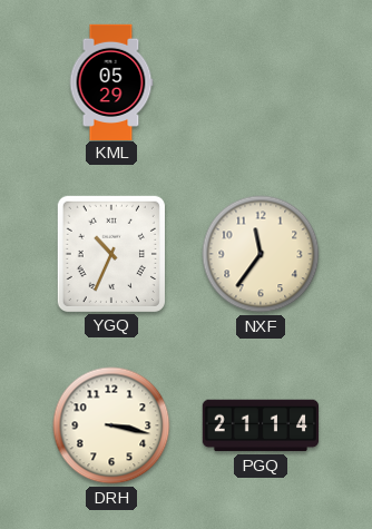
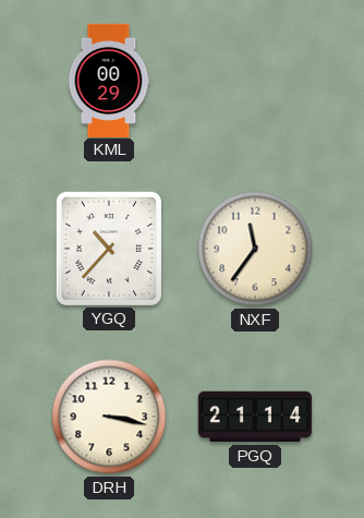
KML: 05:29 -> 00:29
YGQ: 10:34 -> 10:37
